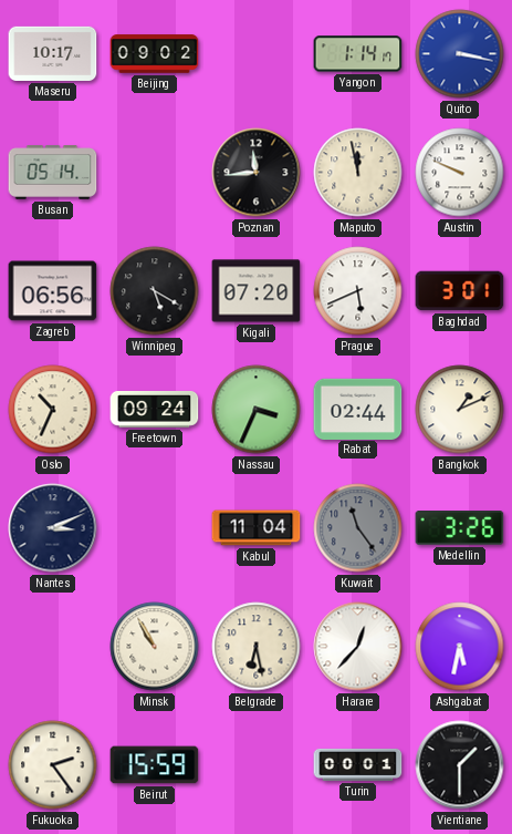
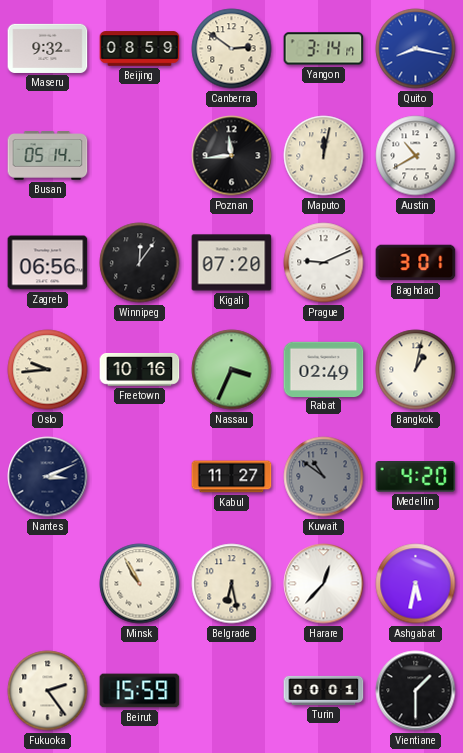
Maseru: 10:17 -> 9:32
Beijing: 09:02 -> 08:59
Canberra: none -> 2:51
Yangon: 1:14 -> 3:14
Quito: 3:17 -> 8:17
Maputo: 11:58 -> 12:02
Austin: 9:49 -> 10:40
Winnipeg: 5:20 -> 12:06
Prague: 5:41 -> 9:11
Oslo: 10:34 -> 9:44
Freetown: 09:24 -> 10:16
Rabat: 02:44 -> 02:49
Bangkok: 1:11 -> 1:02
Kabul: 11:04 -> 11:27
Kuwait: 11:24 -> 10:51
Medellin: 3:26 -> 4:20
